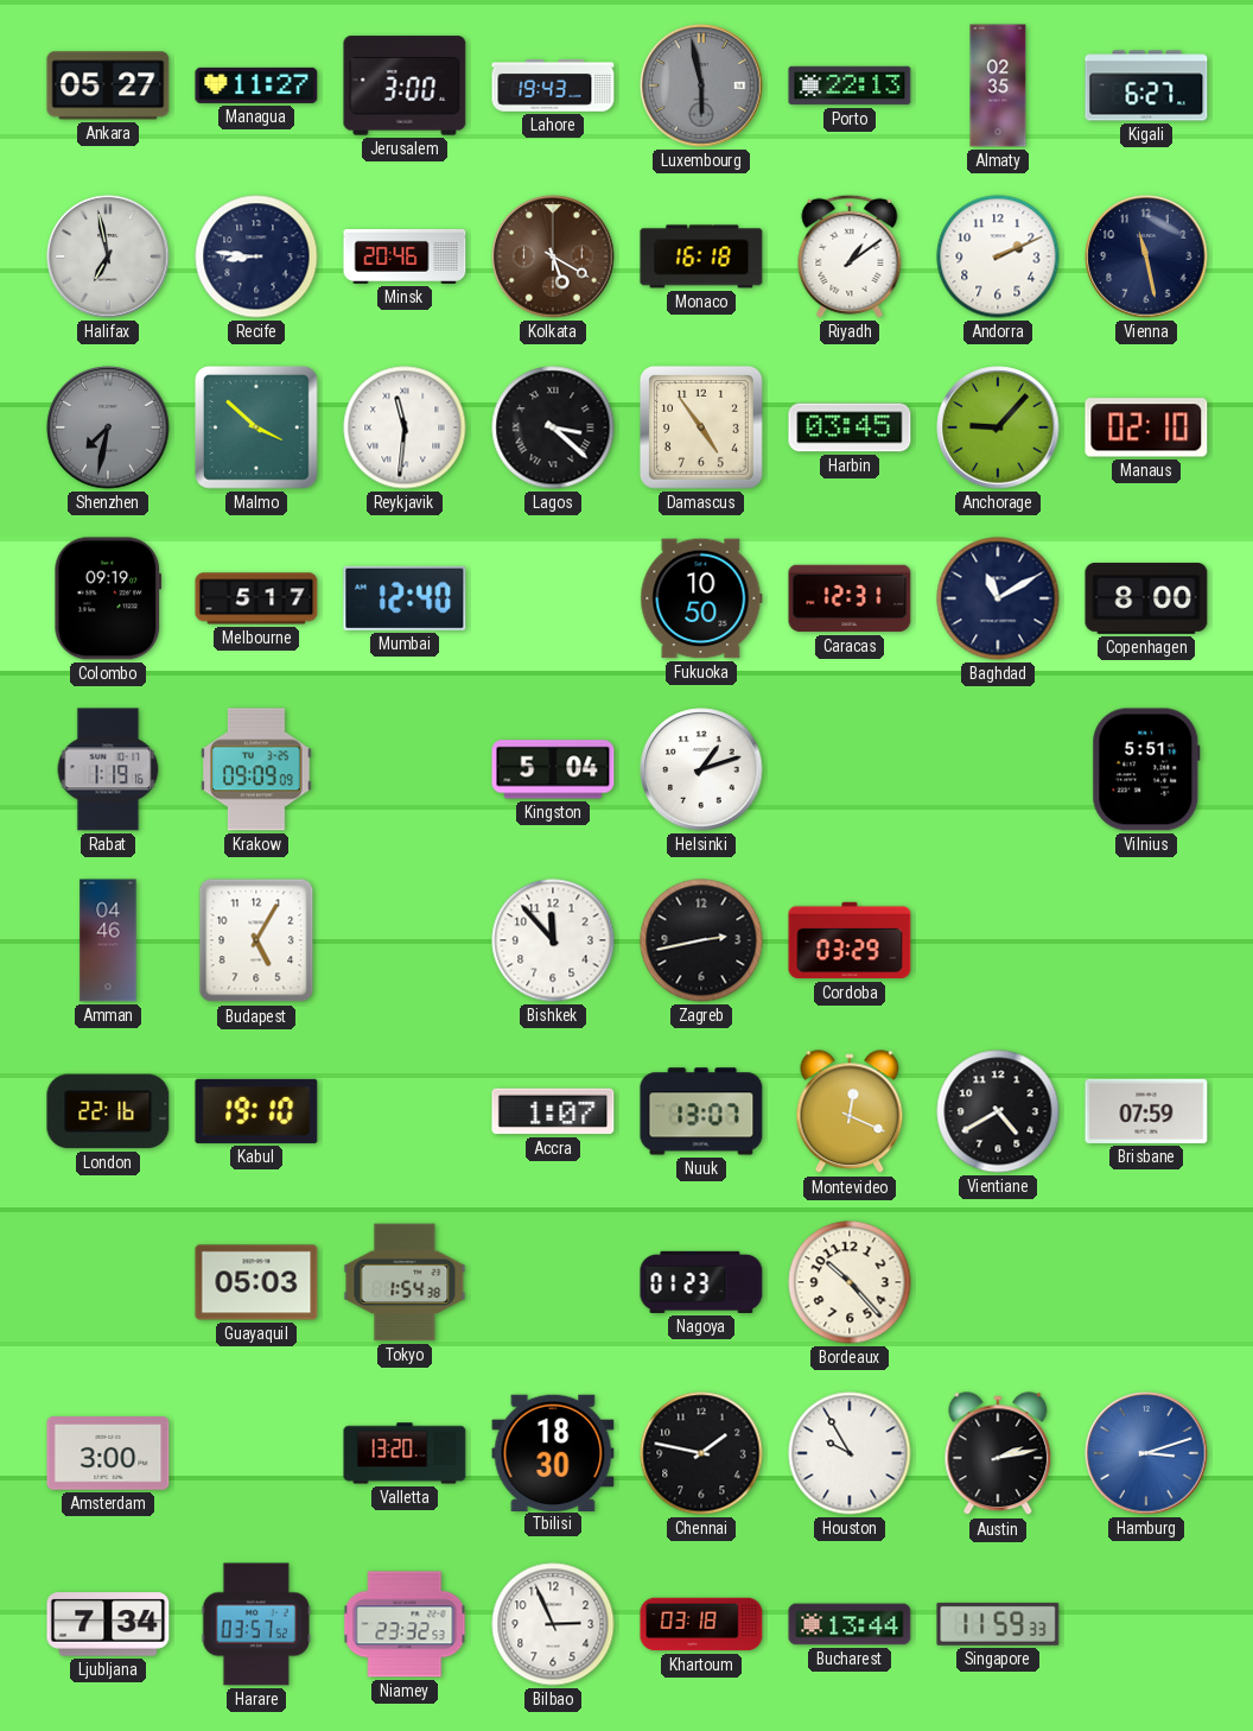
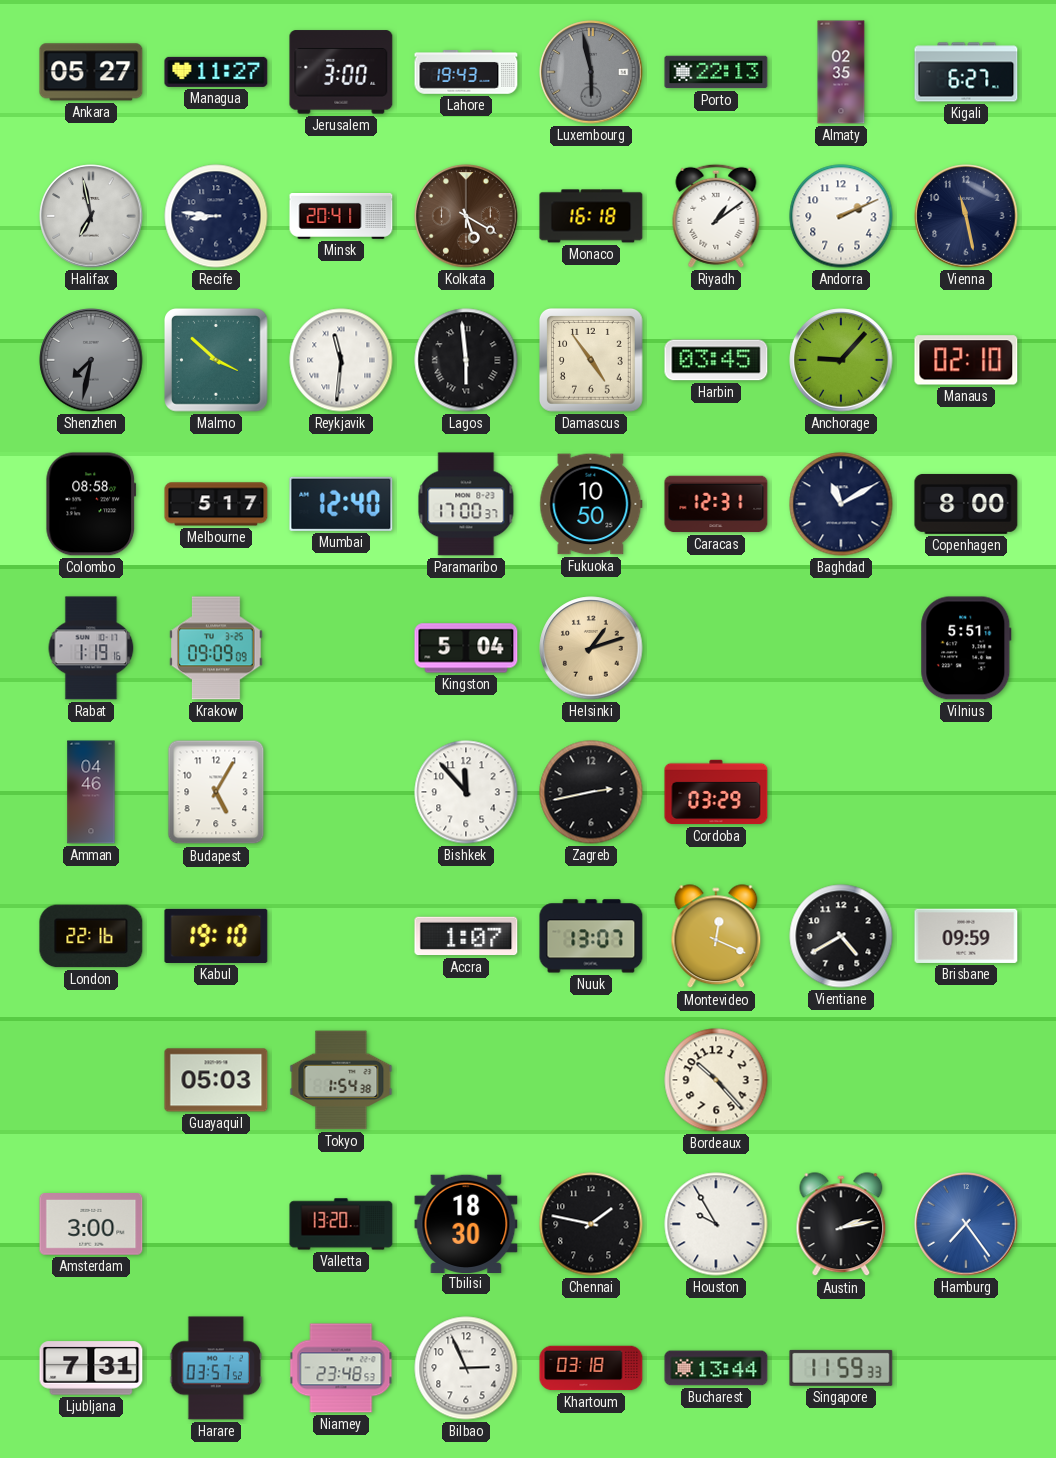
Minsk: 20:46 -> 20:41
Lagos: 3:22 -> 5:59
Colombo: 09:19 -> 08:58
Paramaribo: none -> 17:00
Helsinki dial: white -> champagne
Brisbane: 07:59 -> 09:59
Nagoya: 01:23 -> none
Hamburg: 3:12 -> 7:24
Ljubljana: 7:34 -> 7:31
Niamey: 23:32 -> 23:48
